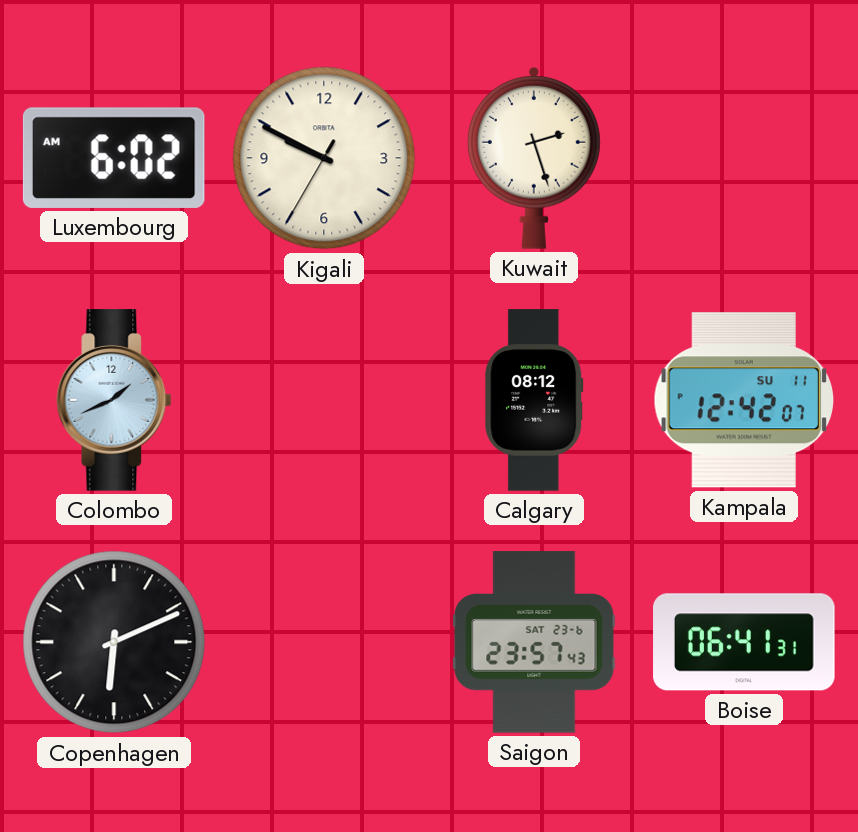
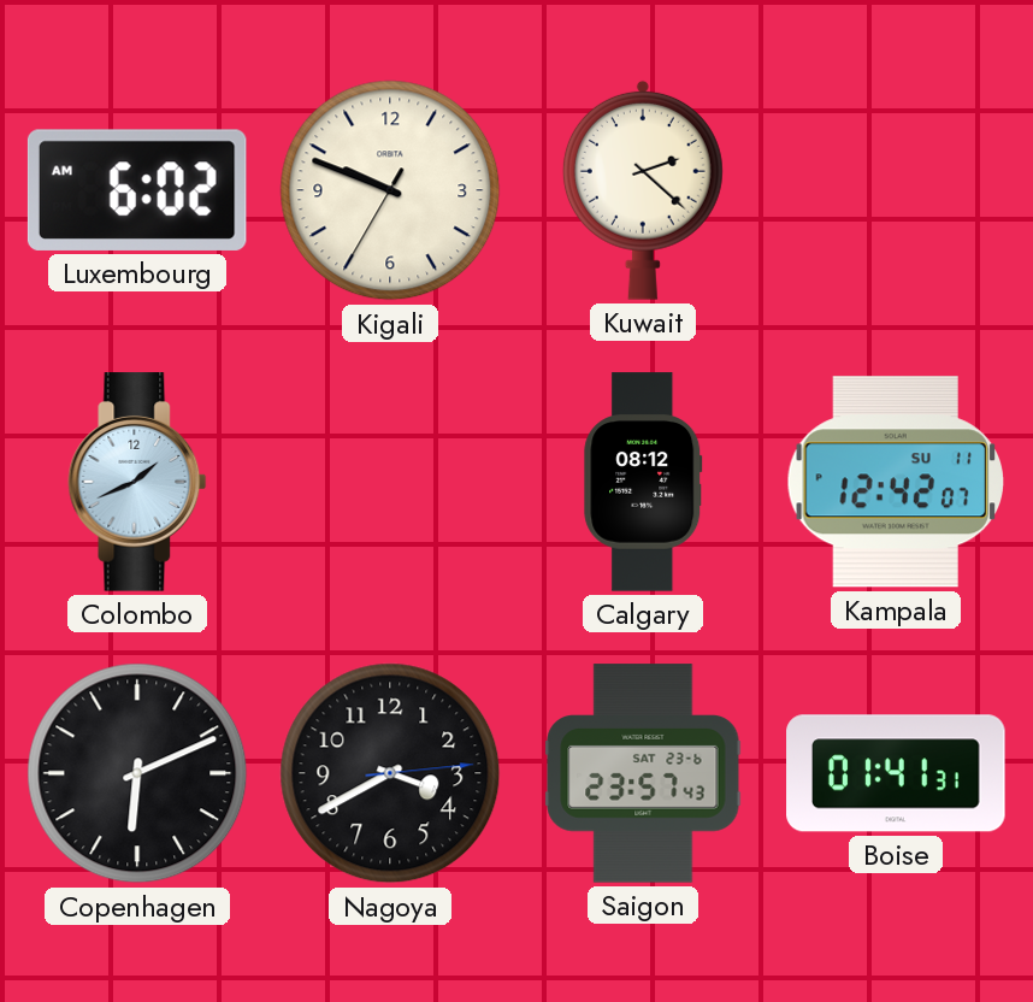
Kigali: 9:49 -> 9:48
Kuwait: 2:27 -> 2:22
Nagoya: none -> 3:40
Boise: 06:41 -> 01:41
